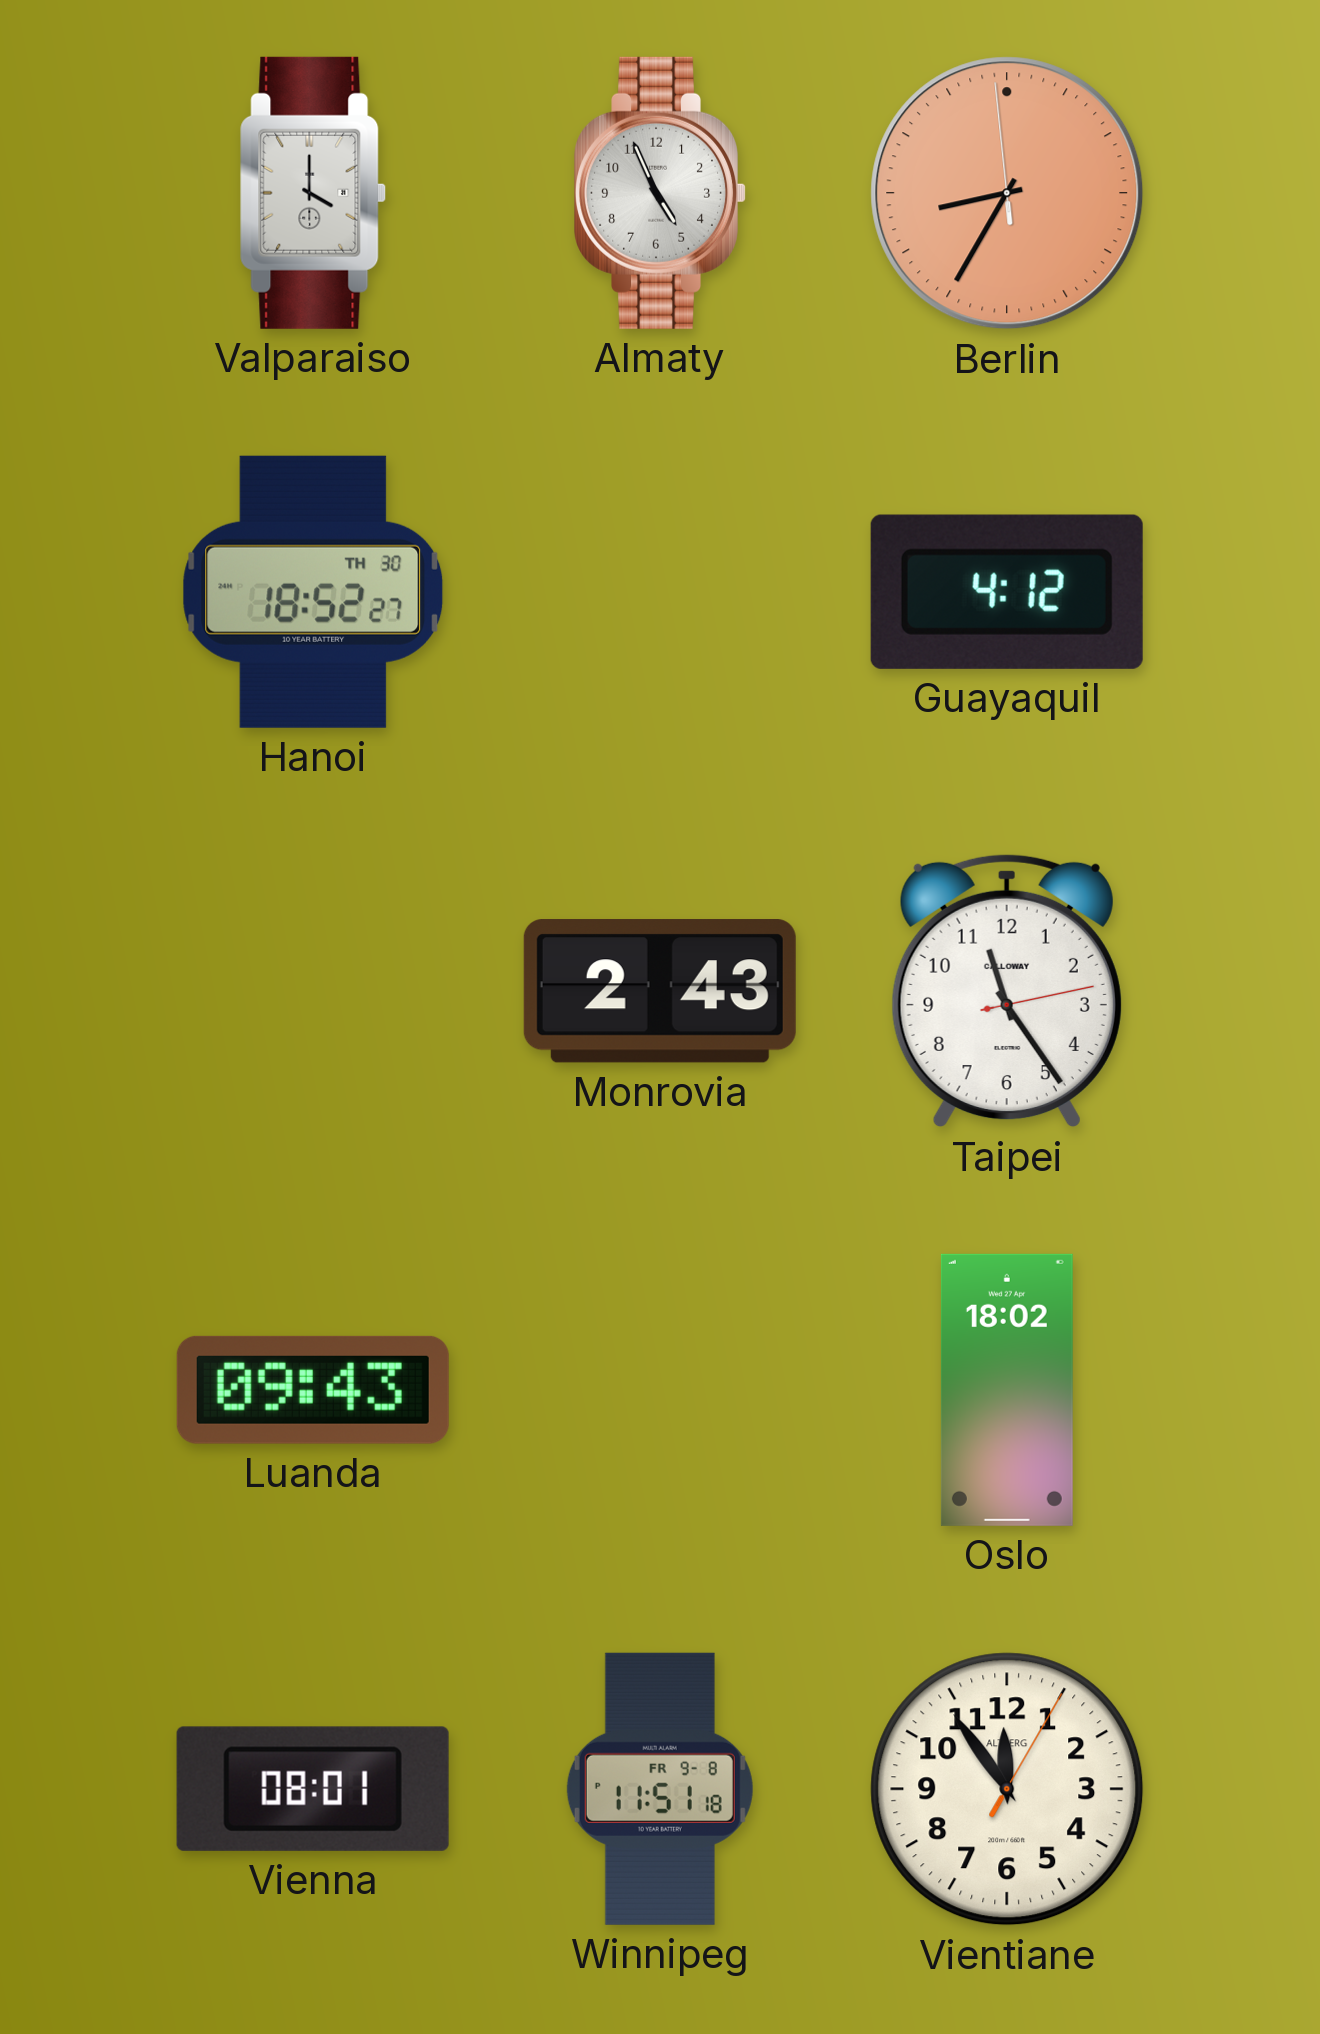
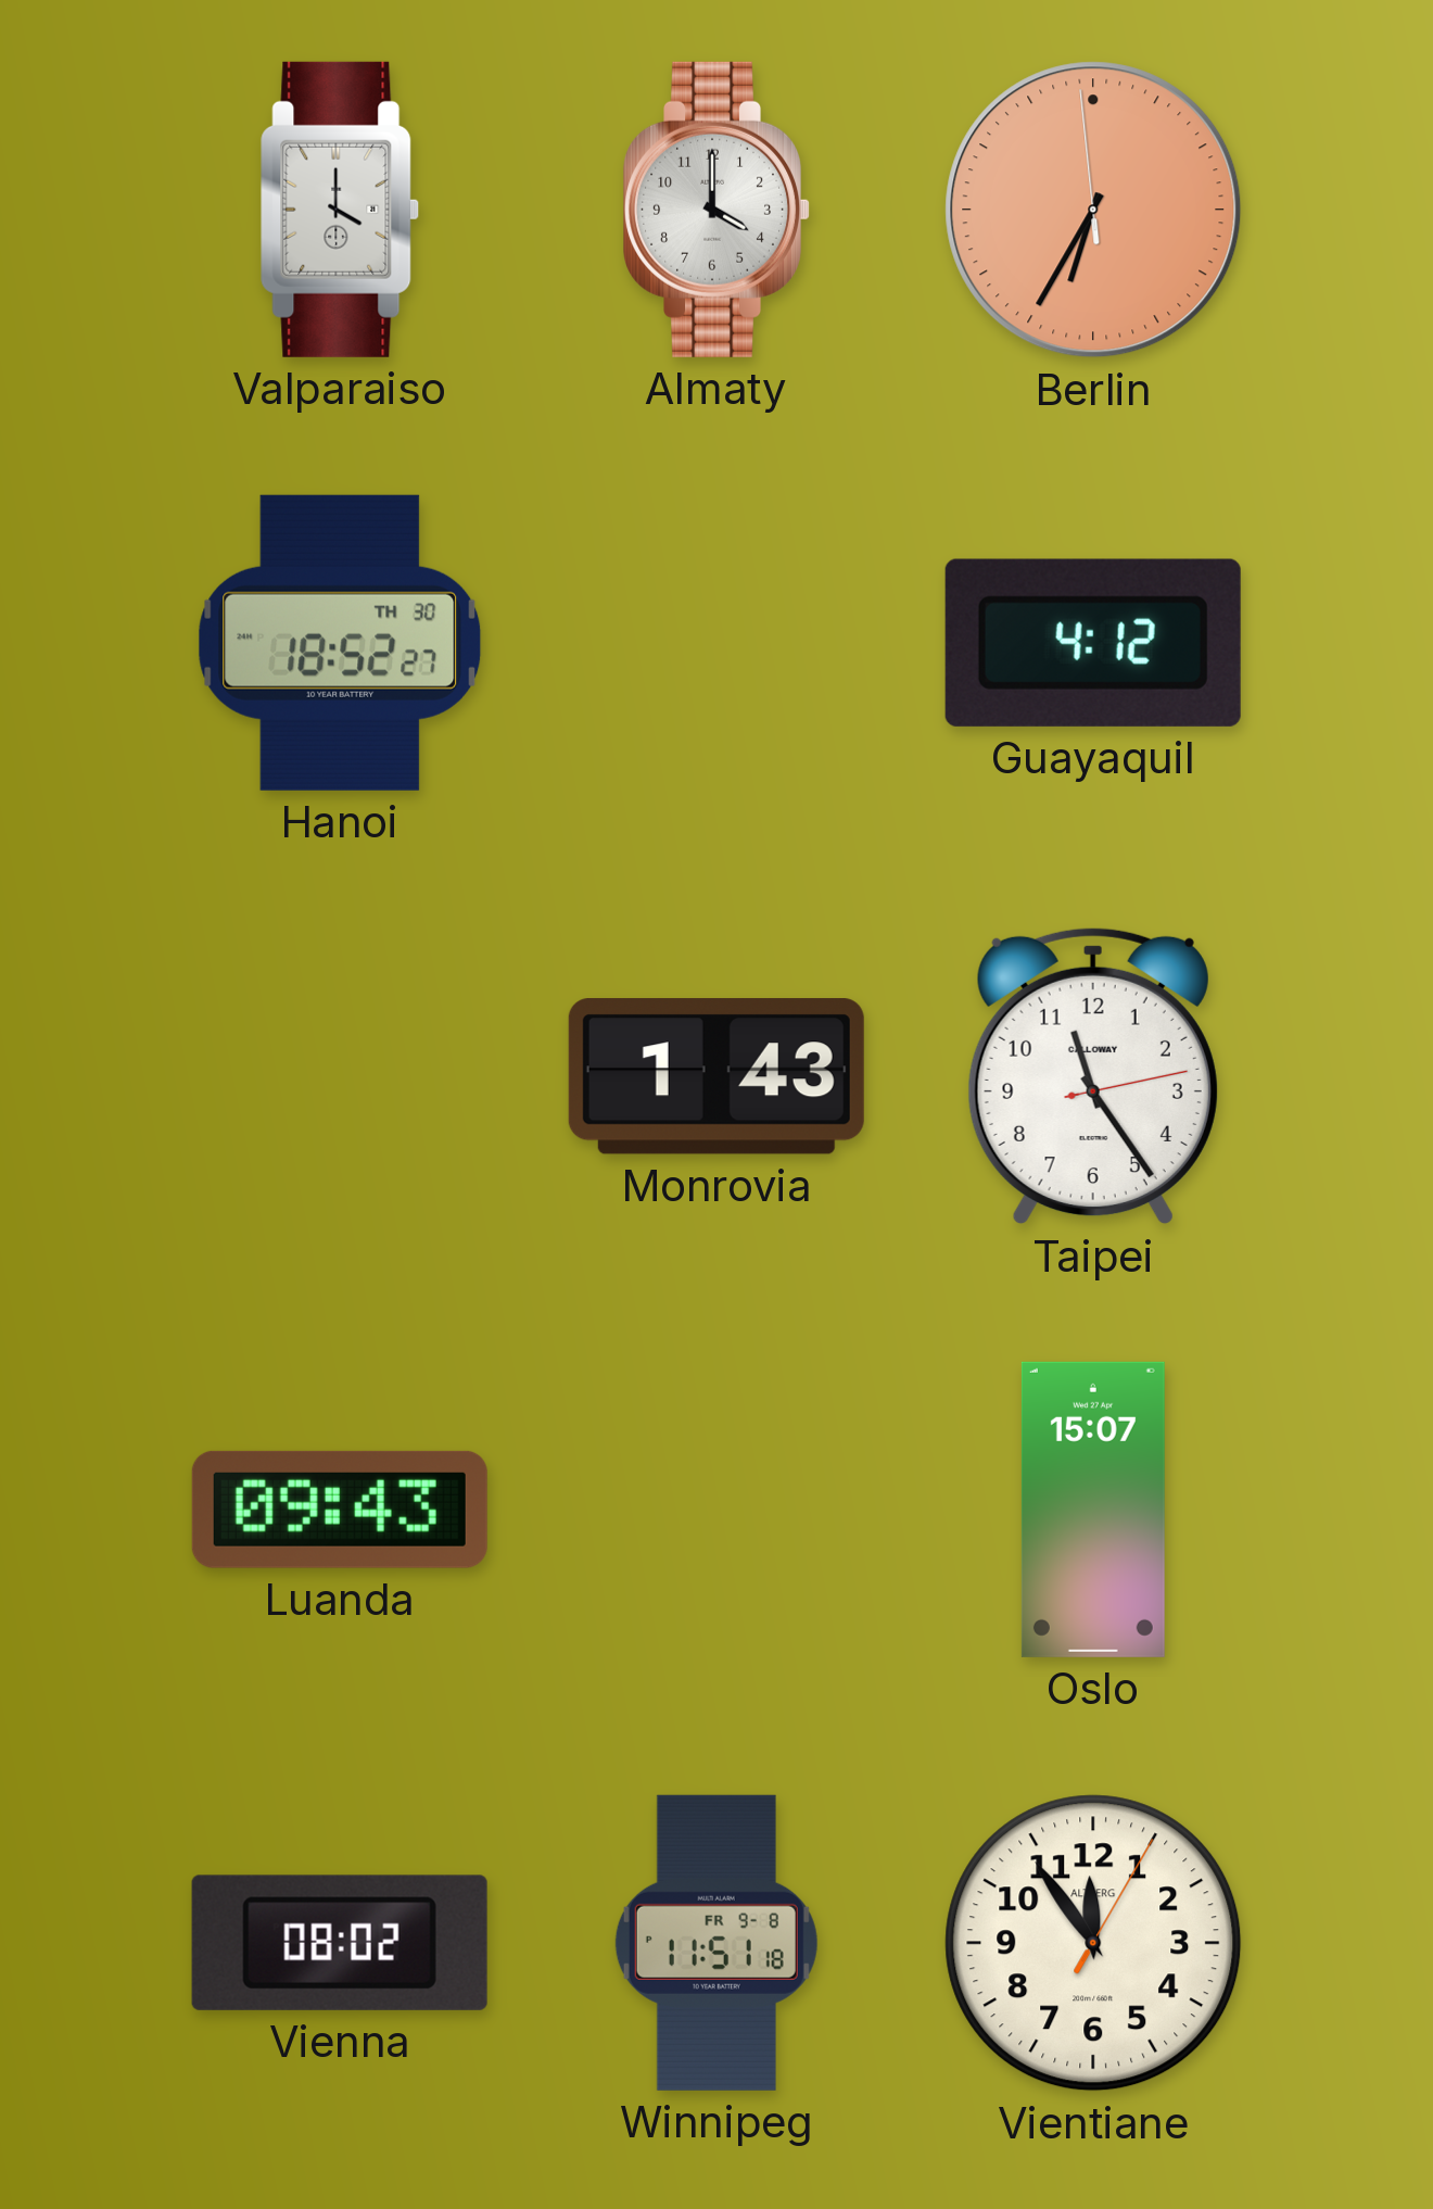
Almaty: 4:56 -> 4:00
Berlin: 8:34 -> 6:34
Monrovia: 2:43 -> 1:43
Oslo: 18:02 -> 15:07
Vienna: 08:01 -> 08:02
